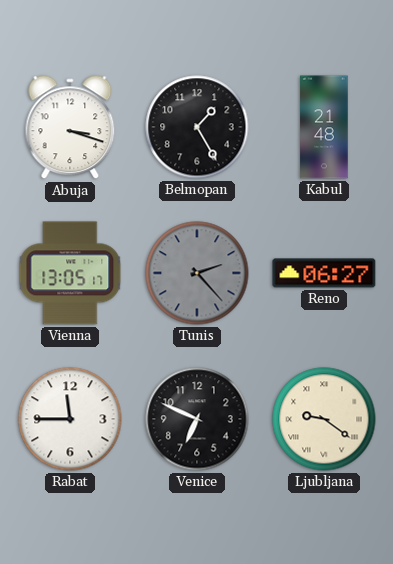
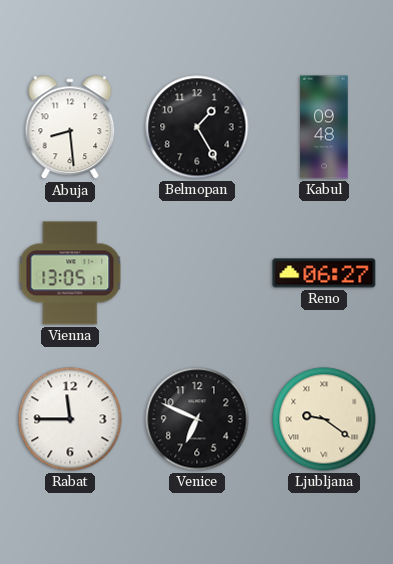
Abuja: 3:18 -> 8:29
Kabul: 21:48 -> 09:48
Tunis: 2:23 -> none
